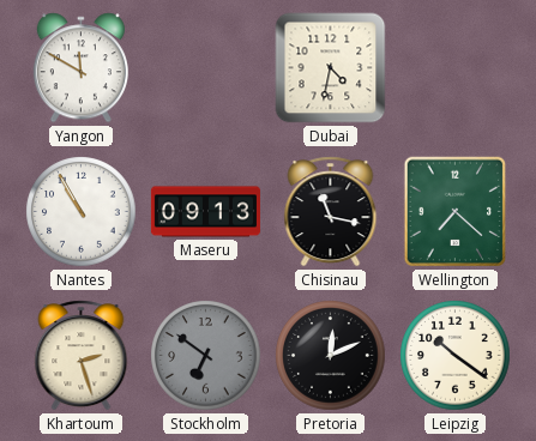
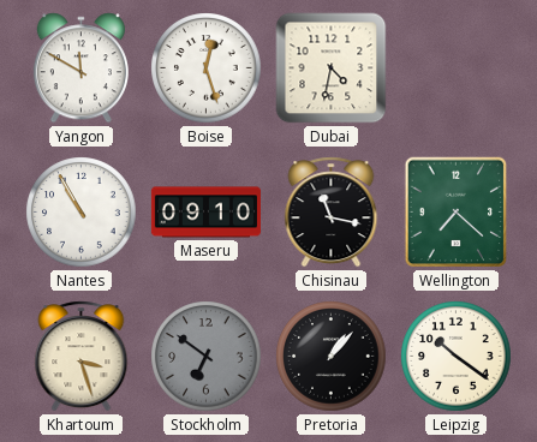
Boise: none -> 12:27
Maseru: 09:13 -> 09:10
Khartoum: 2:27 -> 3:27
Pretoria: 12:11 -> 1:07
